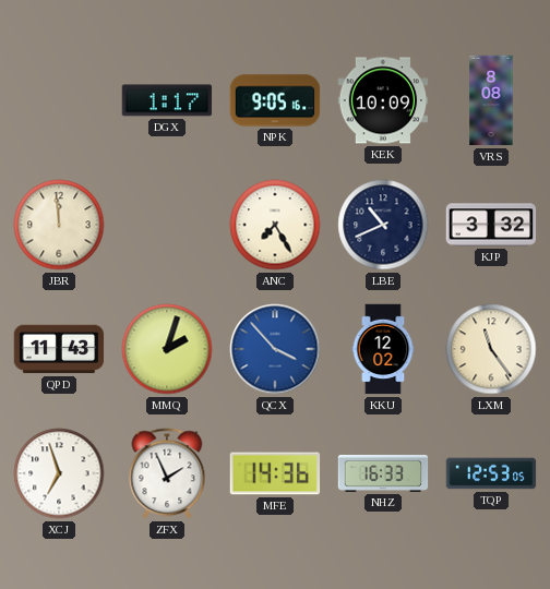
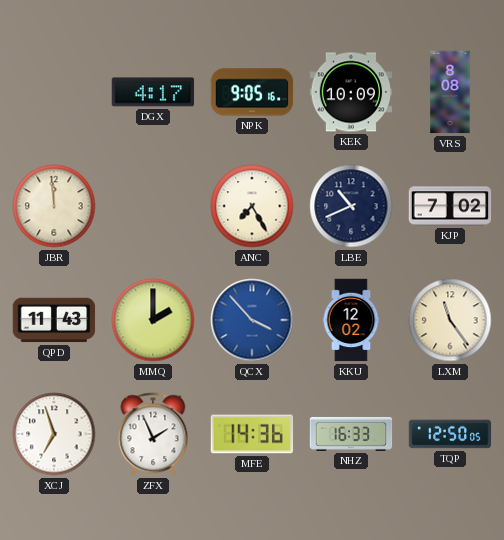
DGX: 1:17 -> 4:17
KJP: 3:32 -> 7:02
MMQ: 2:03 -> 2:00
TQP: 12:53 -> 12:50
